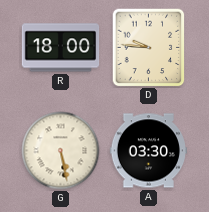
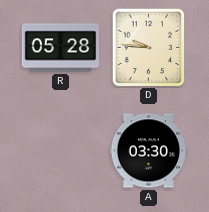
R: 18:00 -> 05:28
G: 5:28 -> none
